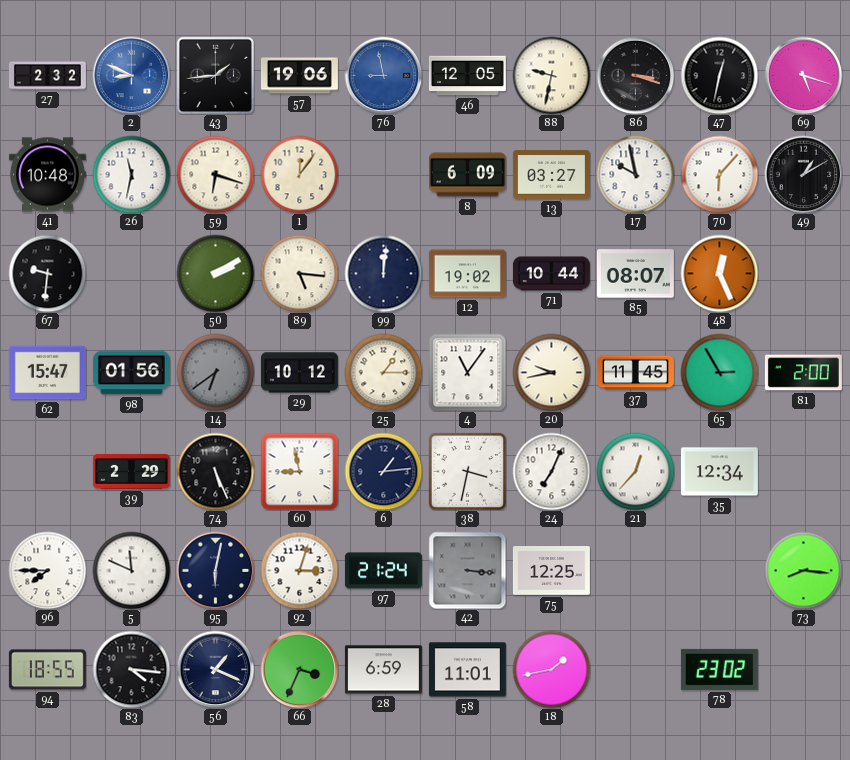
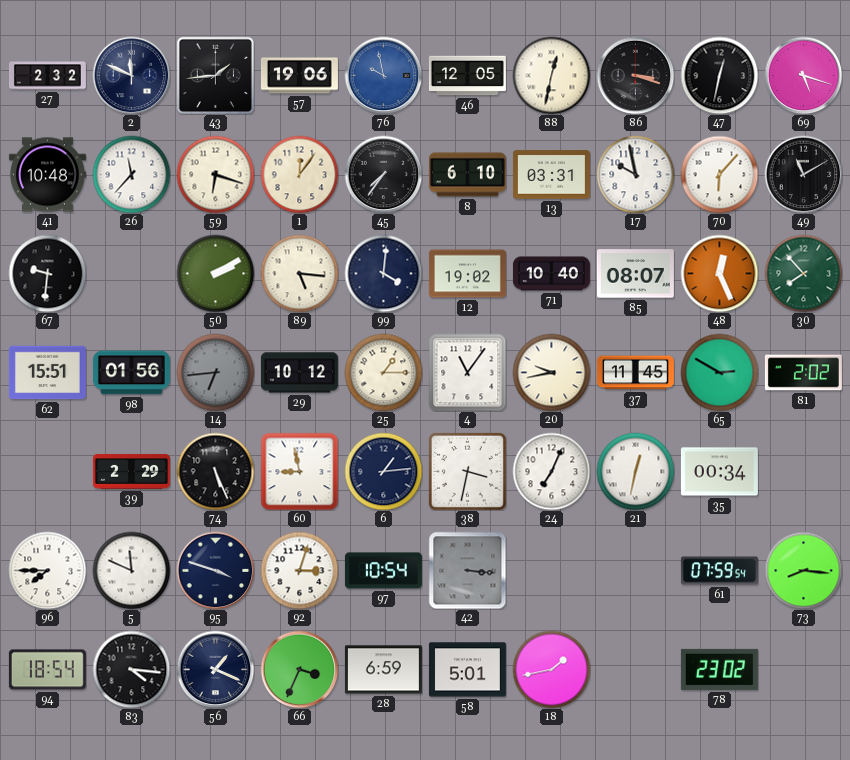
2: 8:49 -> 11:49
2 dial: blue -> navy
76: 8:58 -> 9:58
88: 9:32 -> 12:32
26: 11:32 -> 11:37
45: none -> 7:36
8: 6:09 -> 6:10
13: 03:27 -> 03:31
49: 1:10 -> 11:10
99: 12:01 -> 4:01
71: 10:44 -> 10:40
30: none -> 7:53
62: 15:47 -> 15:51
14: 6:39 -> 6:44
65: 2:55 -> 2:50
81: 2:00 -> 2:02
21: 12:37 -> 12:32
35: 12:34 -> 00:34
95: 6:02 -> 3:48
97: 21:24 -> 10:54
75: 12:25 -> none
61: none -> 07:59
94: 18:55 -> 18:54
58: 11:01 -> 5:01
